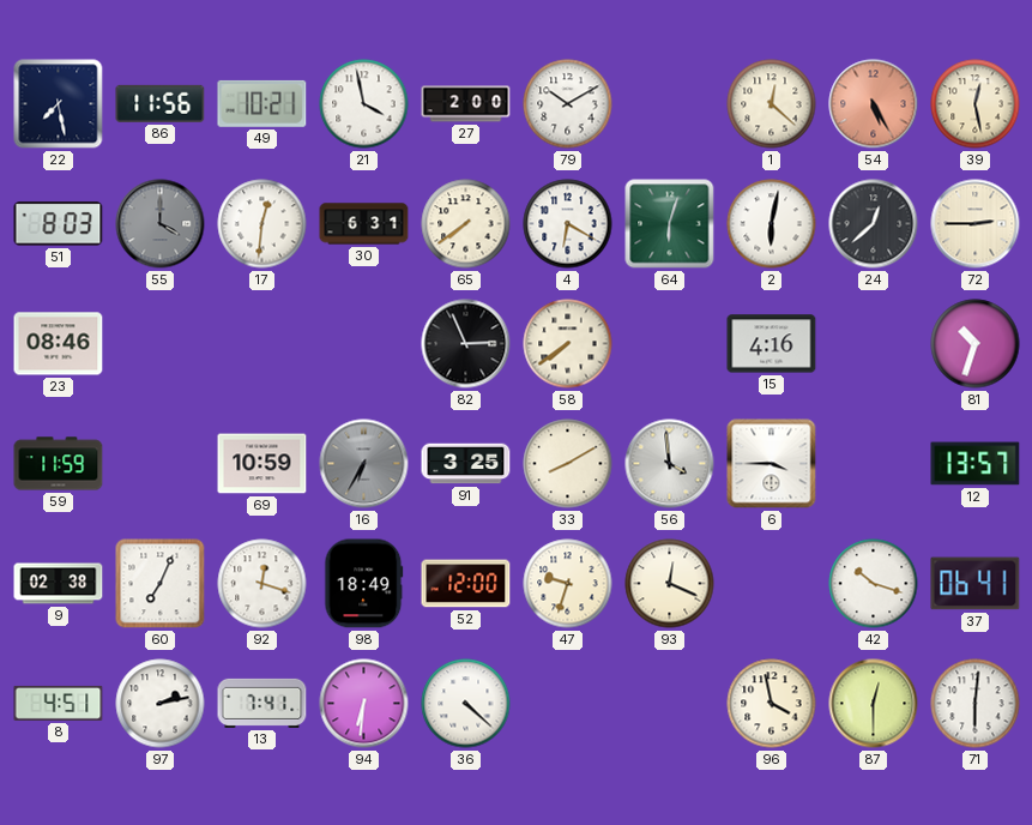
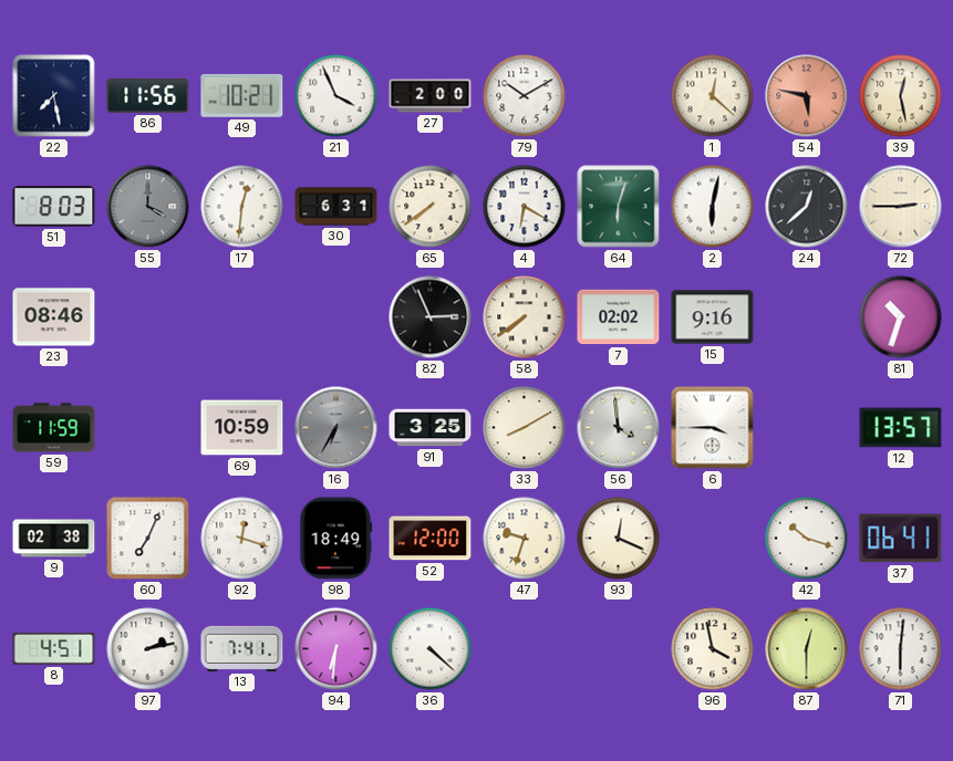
21: 3:58 -> 3:56
54: 5:25 -> 5:47
7: none -> 02:02
15: 4:16 -> 9:16
